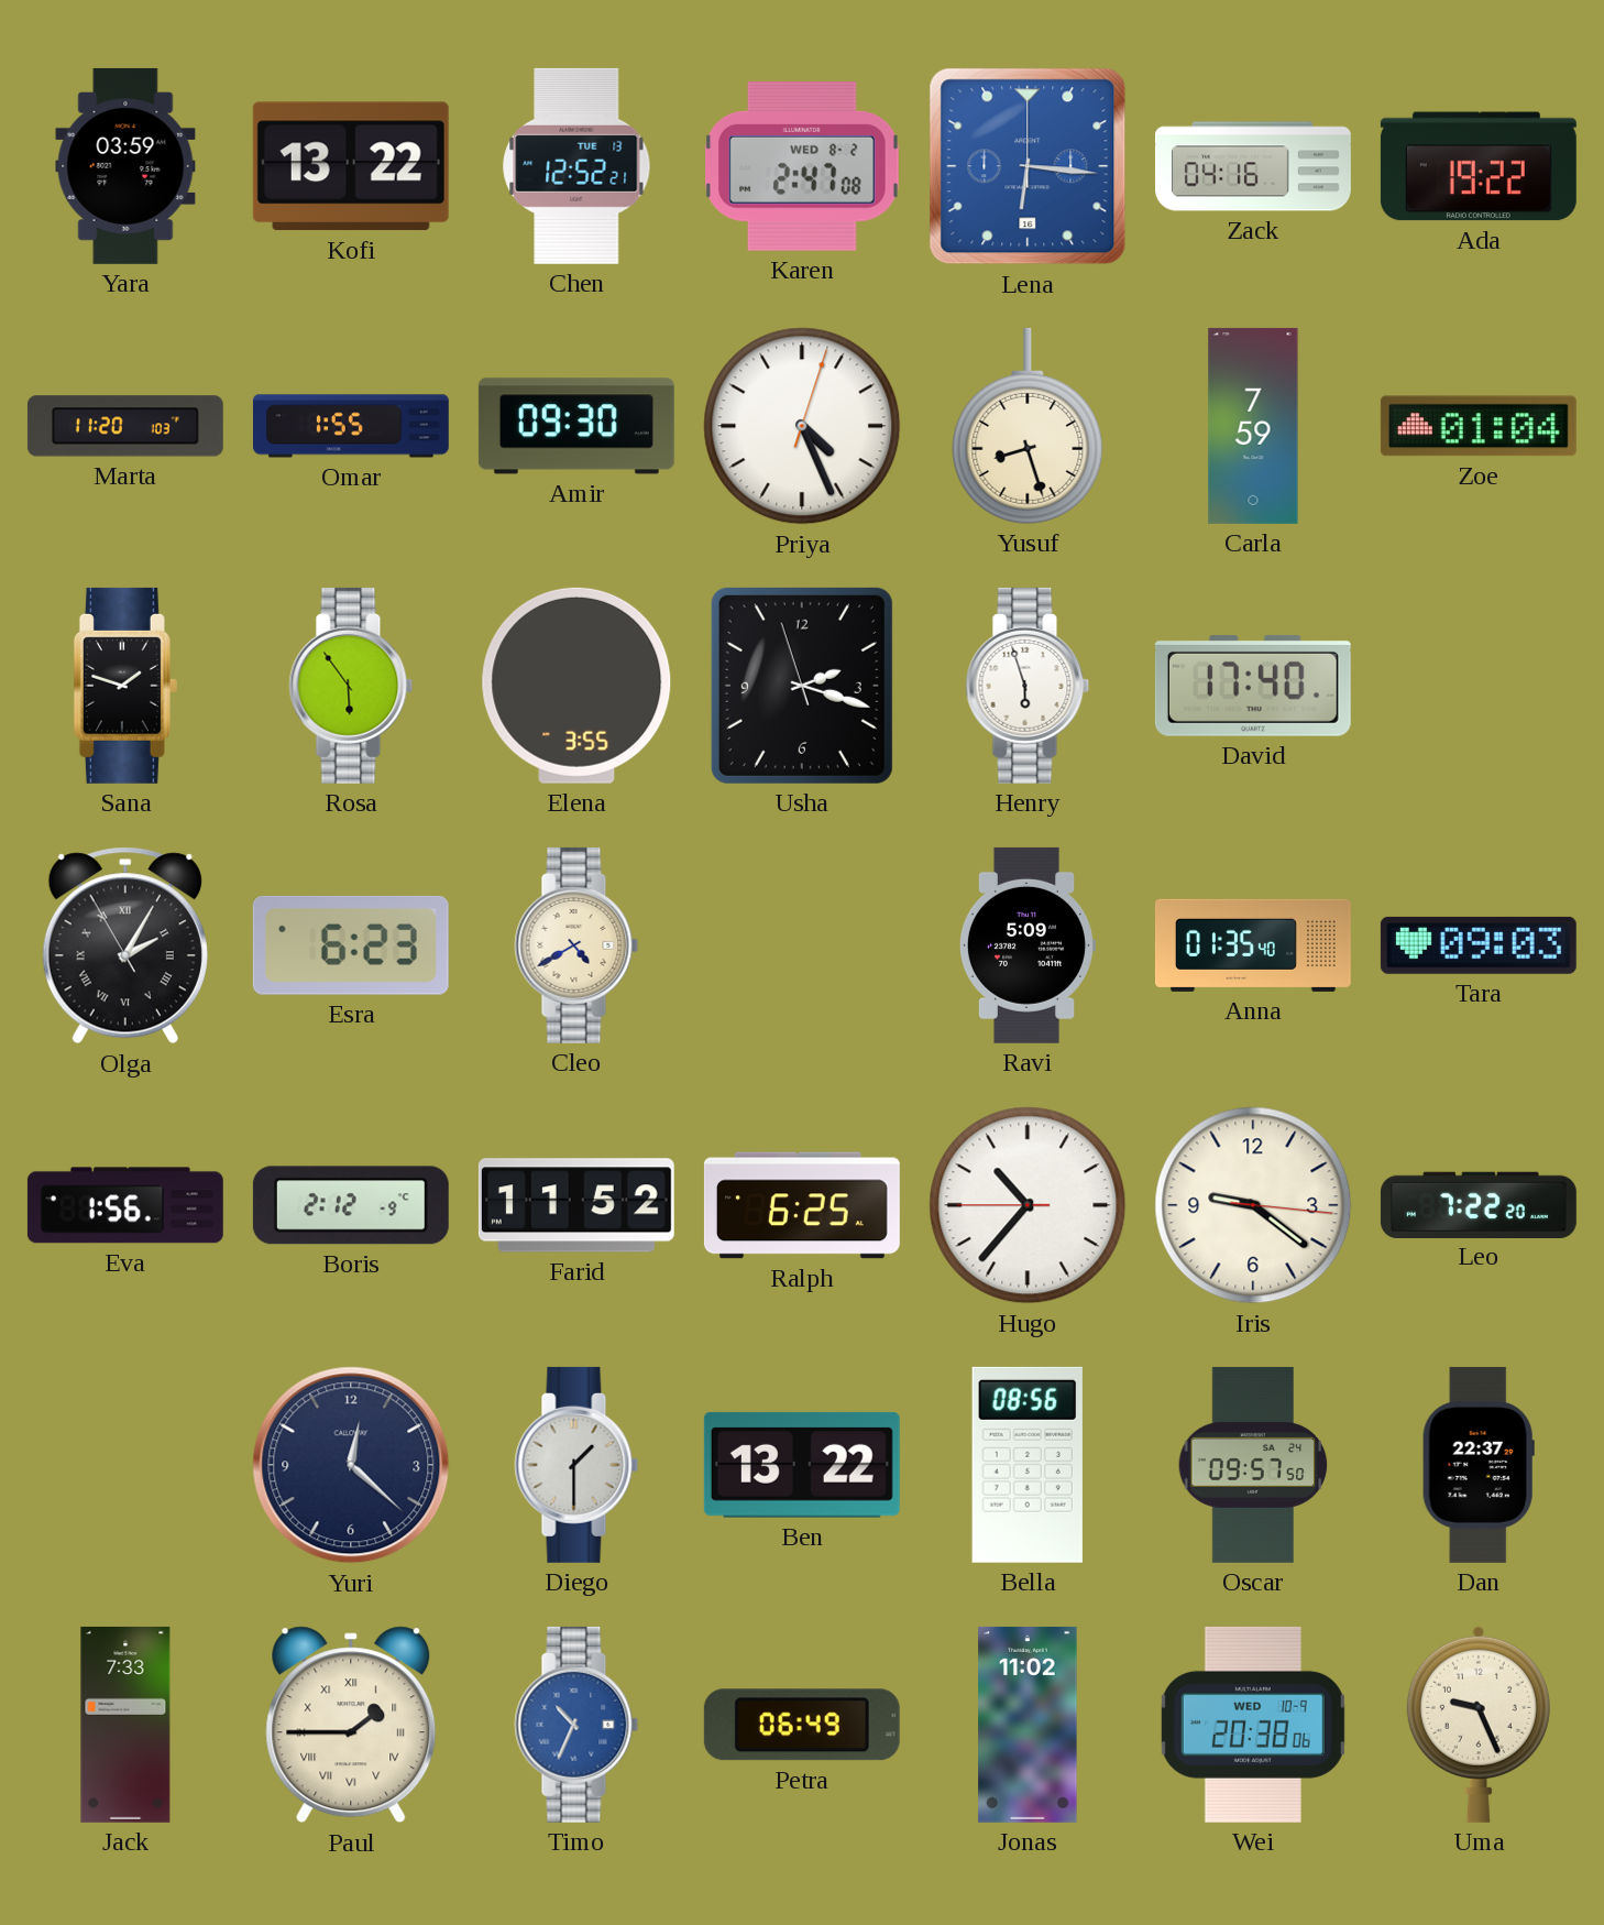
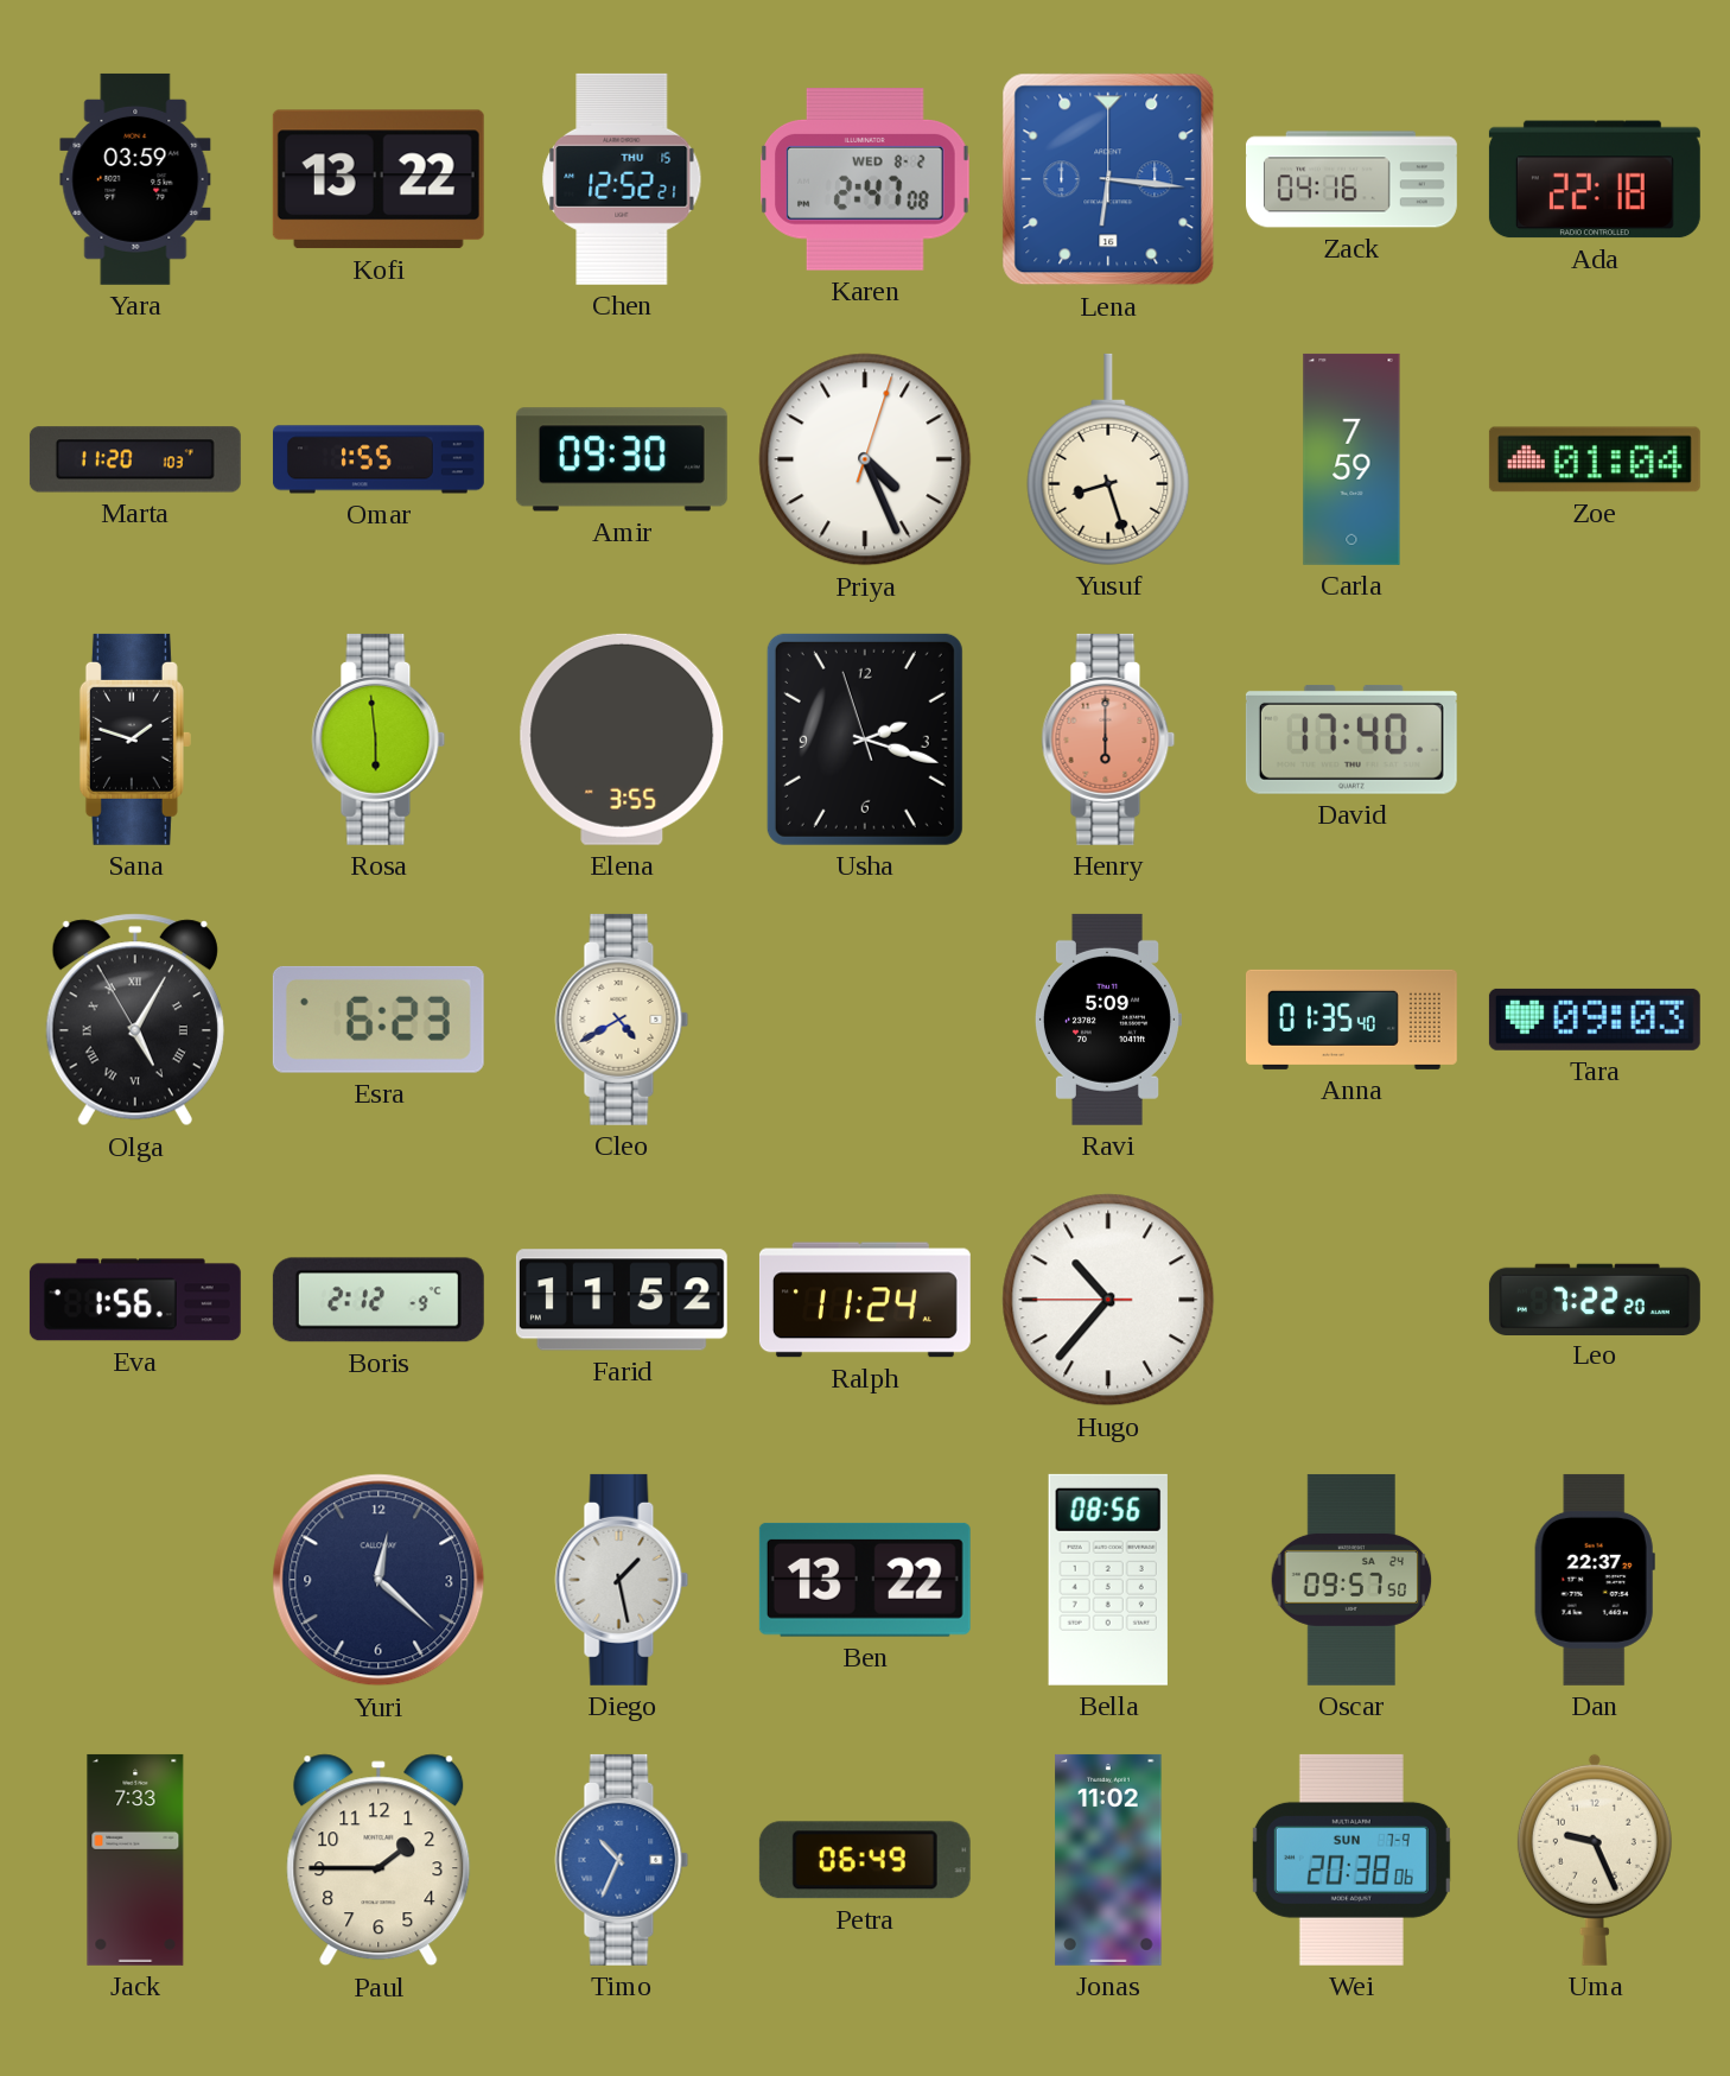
Chen date: TUE 13 -> THU 15
Ada: 19:22 -> 22:18
Rosa: 5:54 -> 5:59
Henry: 5:57 -> 6:00
Henry dial: white -> salmon
Olga: 2:04 -> 5:04
Ralph: 6:25 -> 11:24
Iris: 9:21 -> none
Diego: 1:30 -> 1:28
Paul numerals: Roman -> Arabic
Wei date: WED 10-9 -> SUN 7-9
